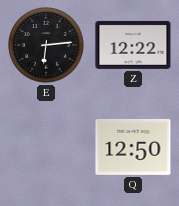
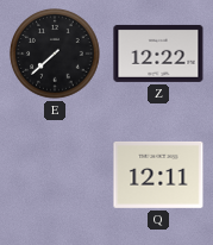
E: 6:14 -> 7:38
Q: 12:50 -> 12:11
